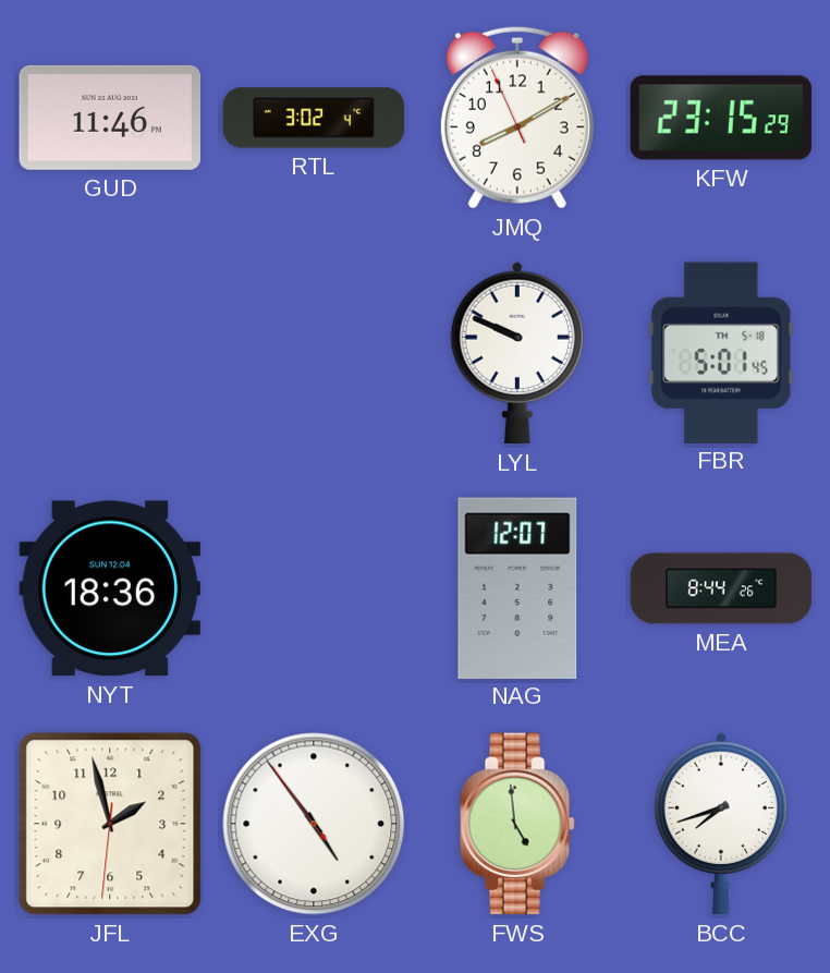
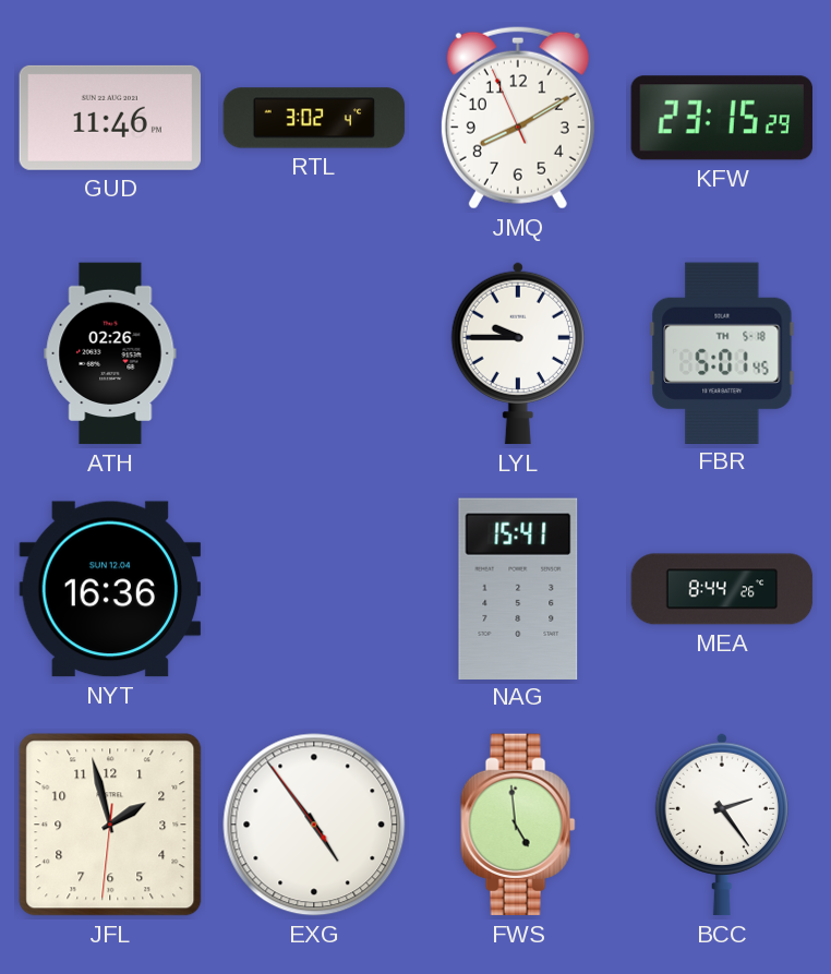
ATH: none -> 02:26
LYL: 9:49 -> 9:45
NYT: 18:36 -> 16:36
NAG: 12:07 -> 15:41
BCC: 7:42 -> 2:24
